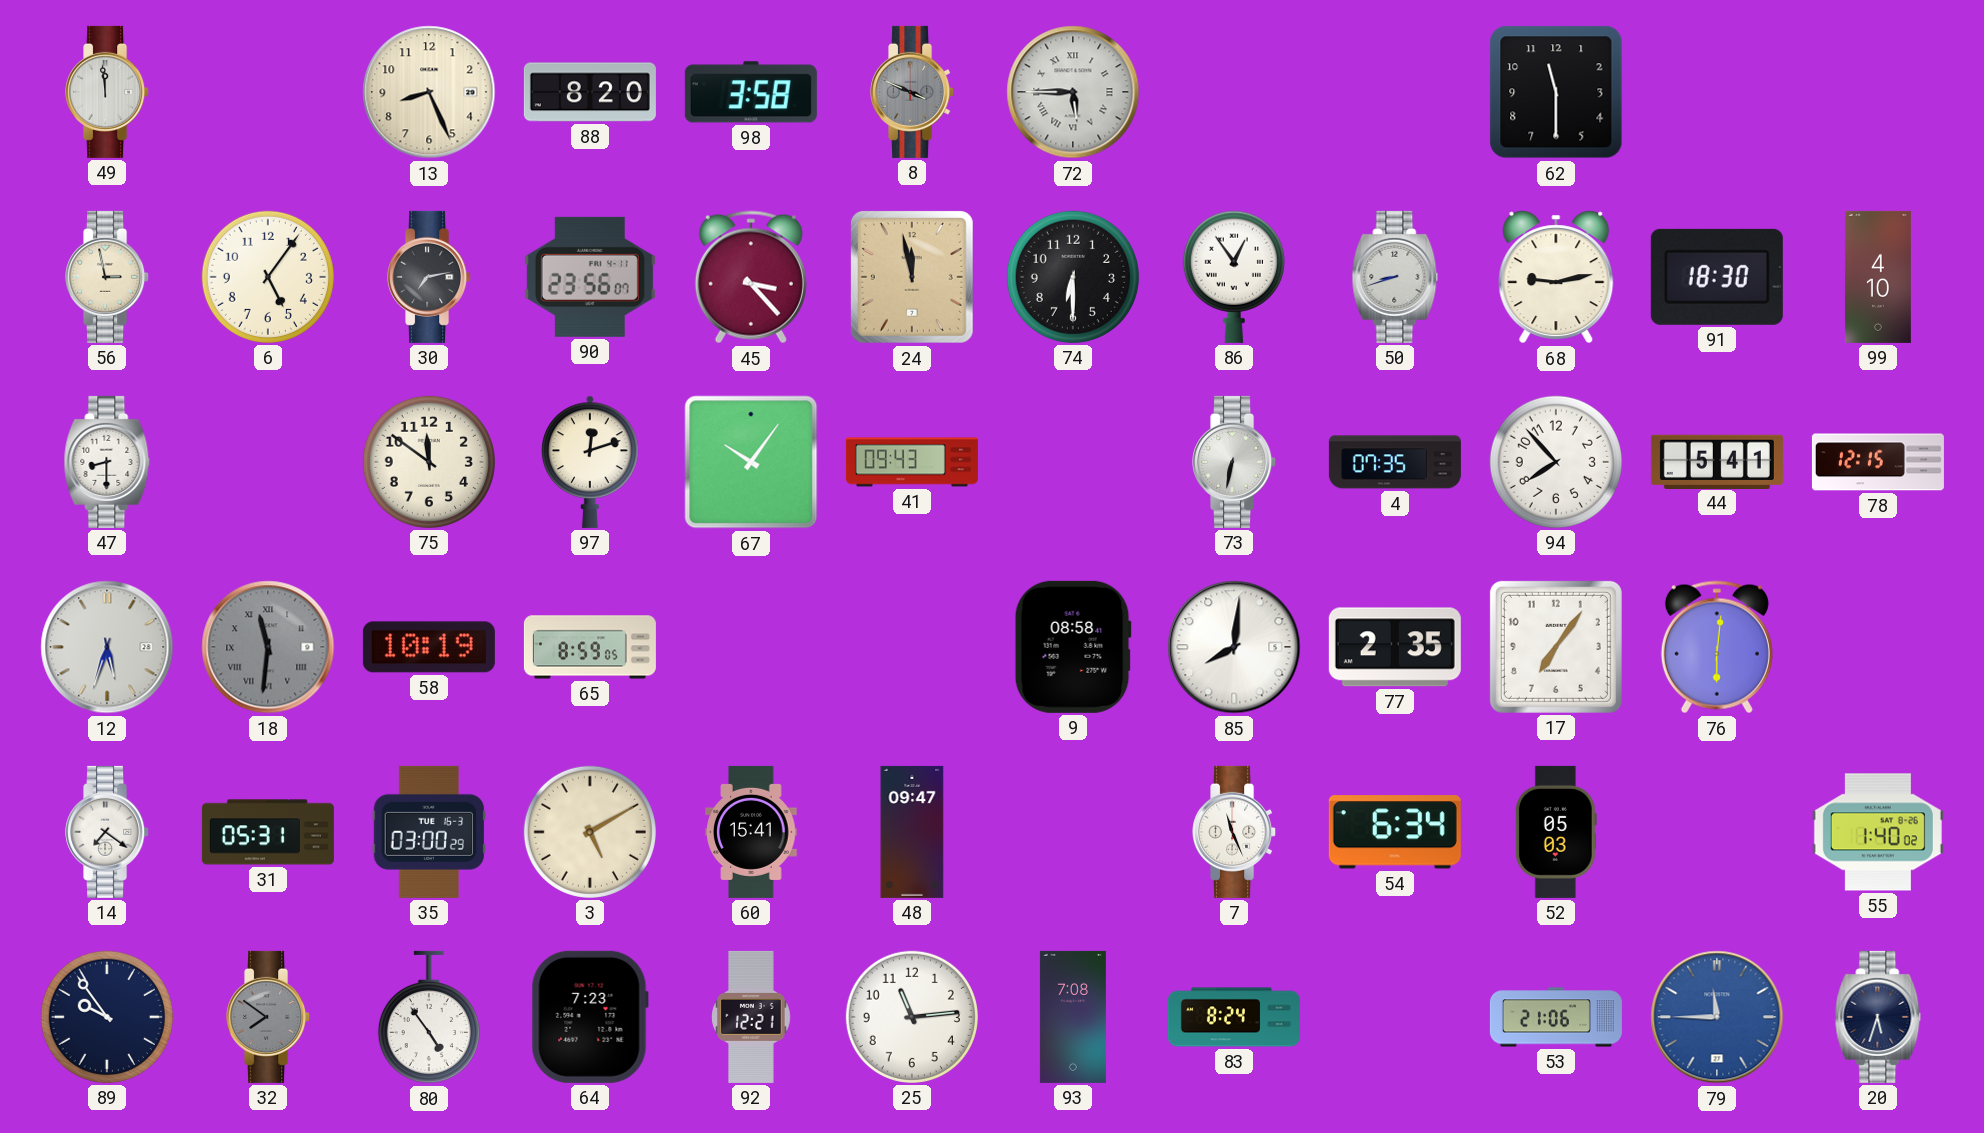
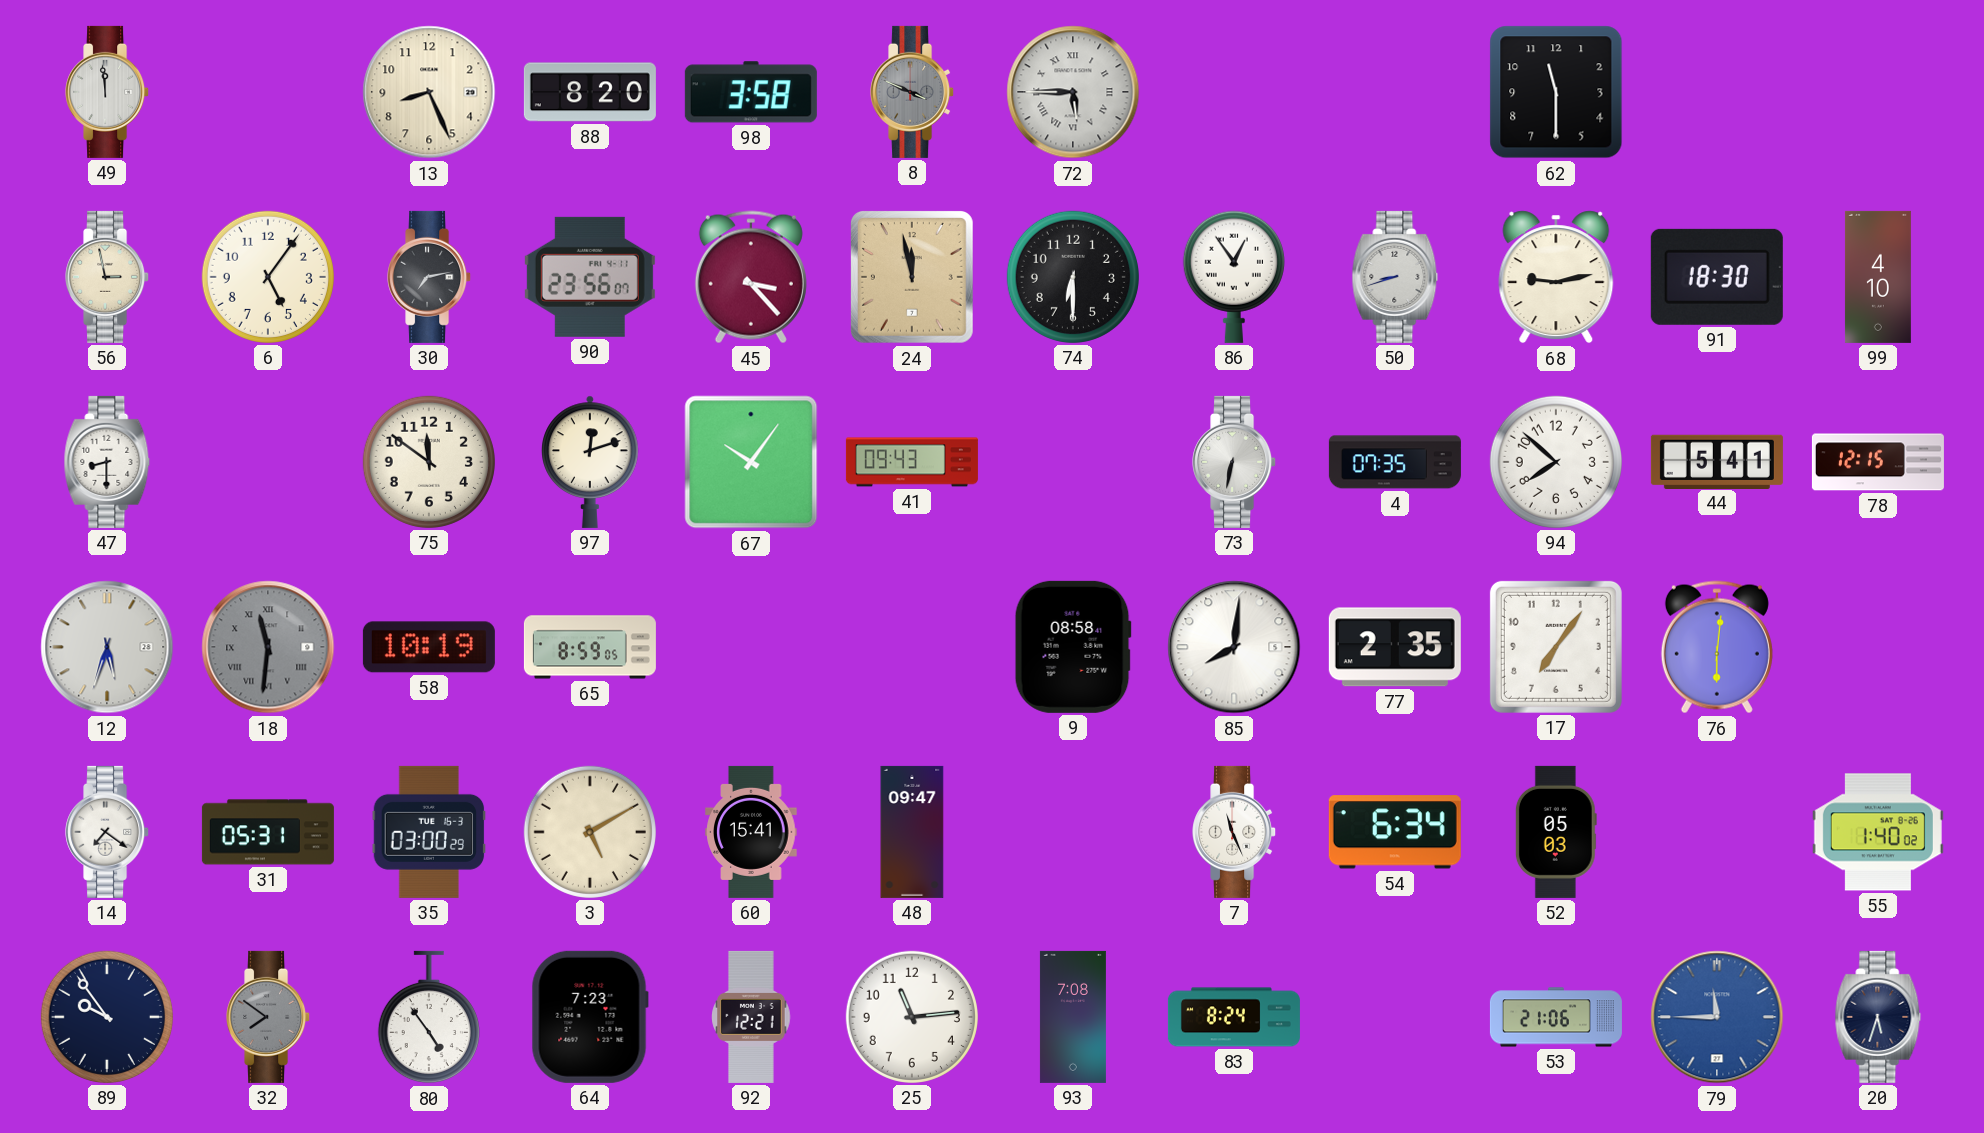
94: 7:53 -> 7:52
